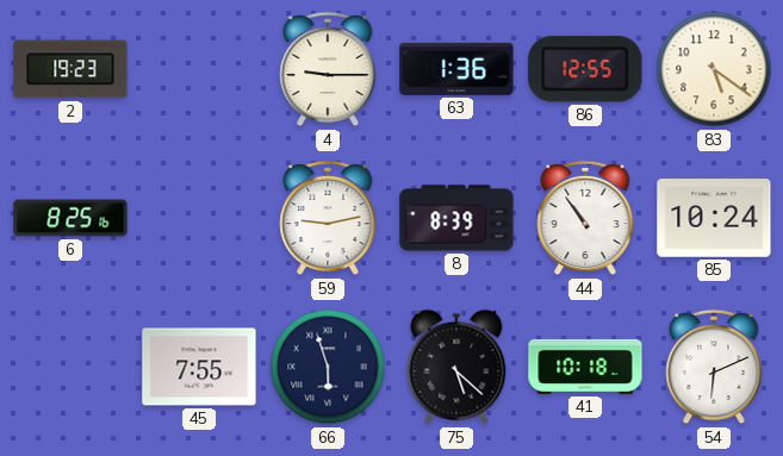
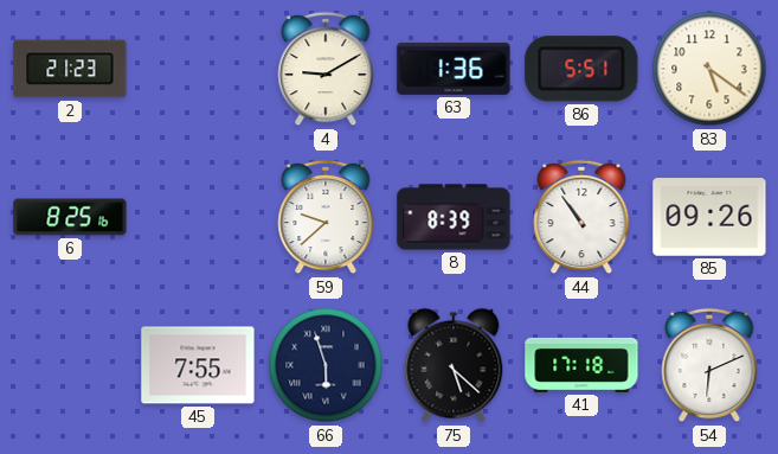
2: 19:23 -> 21:23
4: 9:15 -> 9:10
86: 12:55 -> 5:51
59: 9:13 -> 9:38
85: 10:24 -> 09:26
41: 10:18 -> 17:18
